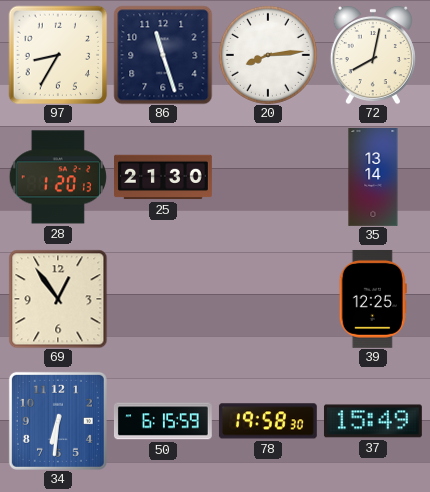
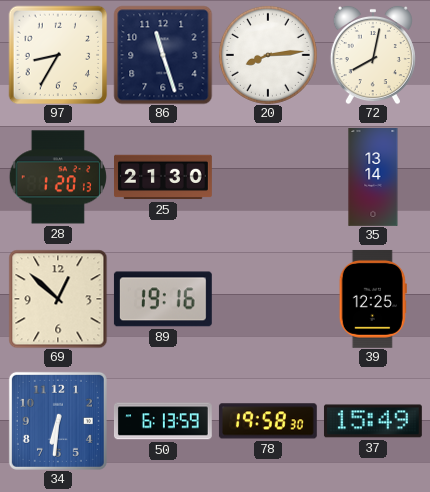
69: 12:54 -> 12:52
89: none -> 19:16
50: 6:15 -> 6:13
